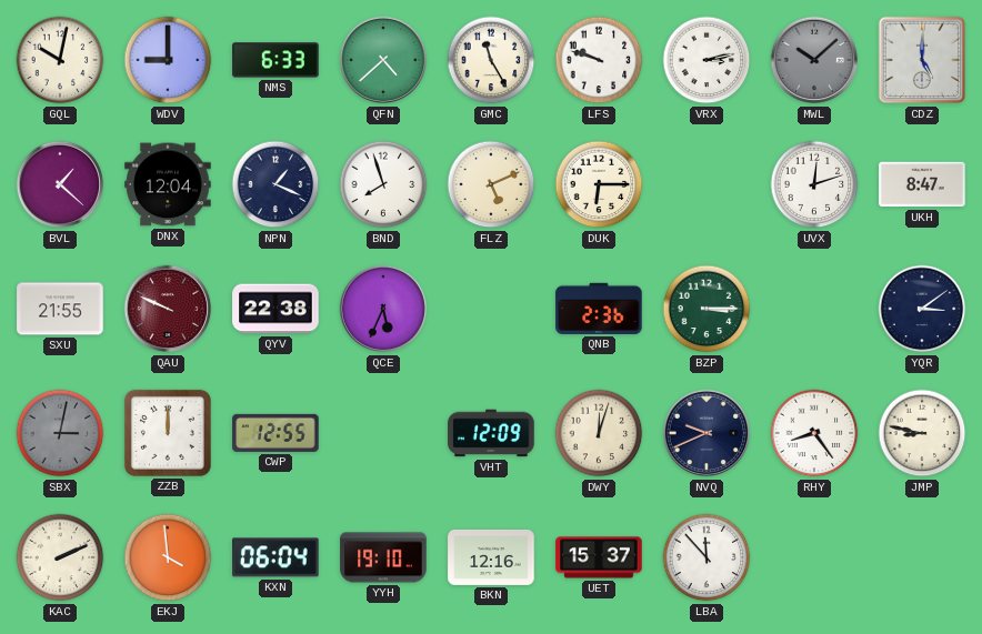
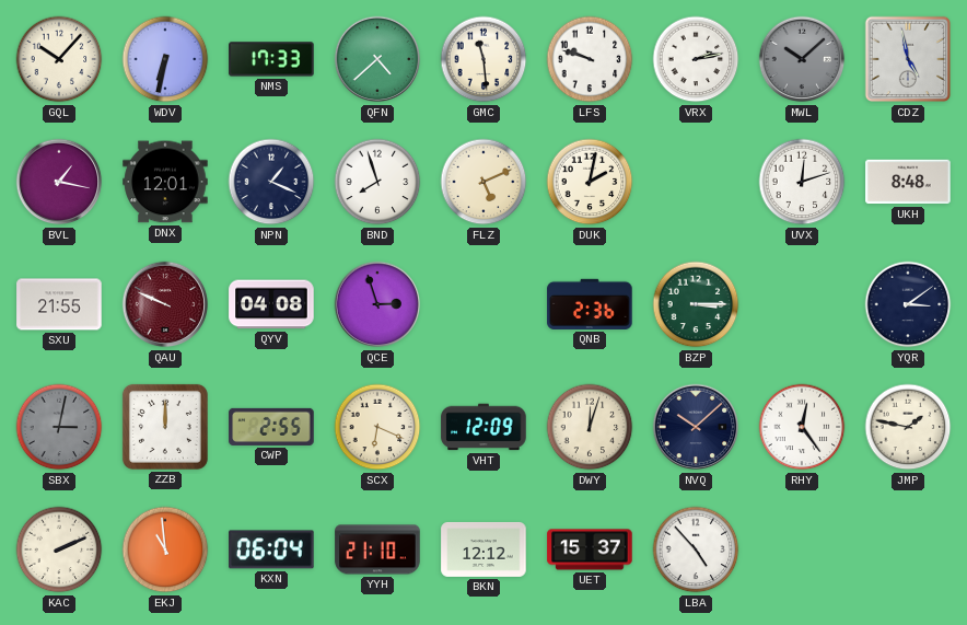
GQL: 10:02 -> 10:07
WDV: 9:00 -> 6:32
NMS: 6:33 -> 17:33
GMC: 11:25 -> 11:29
VRX: 3:13 -> 2:13
CDZ: 5:00 -> 4:58
BVL: 1:22 -> 1:17
DNX: 12:04 -> 12:01
DUK: 6:15 -> 2:02
UKH: 8:47 -> 8:48
QYV: 22:38 -> 04:08
QCE: 5:34 -> 2:57
CWP: 12:55 -> 2:55
SCX: none -> 6:19
NVQ: 9:41 -> 10:08
RHY: 8:24 -> 12:24
JMP: 8:47 -> 1:47
EKJ: 3:59 -> 10:59
YYH: 19:10 -> 21:10
BKN: 12:16 -> 12:12
LBA: 11:53 -> 4:53
